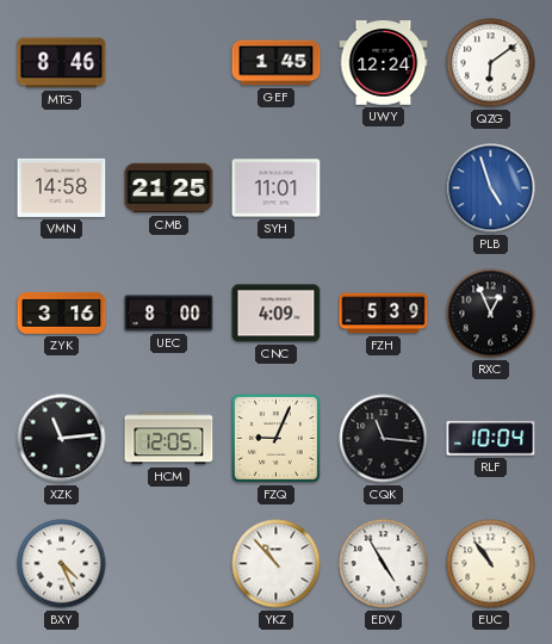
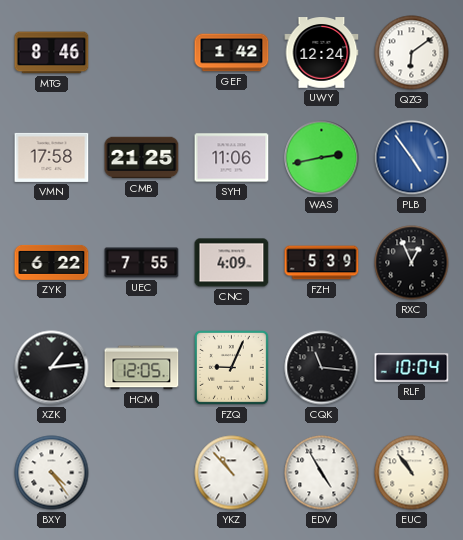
GEF: 1:45 -> 1:42
VMN: 14:58 -> 17:58
SYH: 11:01 -> 11:06
WAS: none -> 2:43
PLB: 4:57 -> 4:54
ZYK: 3:16 -> 6:22
UEC: 8:00 -> 7:55
XZK: 11:14 -> 1:14
BXY: 4:26 -> 4:24
